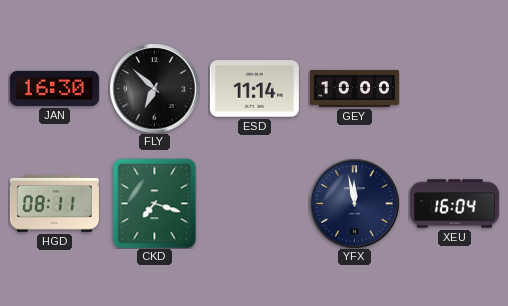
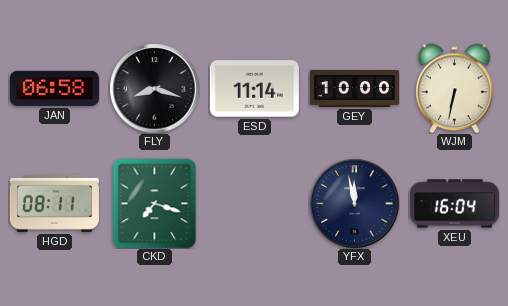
JAN: 16:30 -> 06:58
FLY: 6:52 -> 8:18
WJM: none -> 6:32
